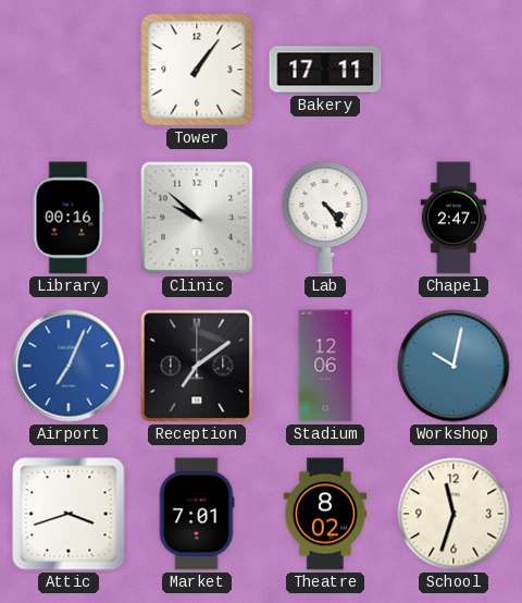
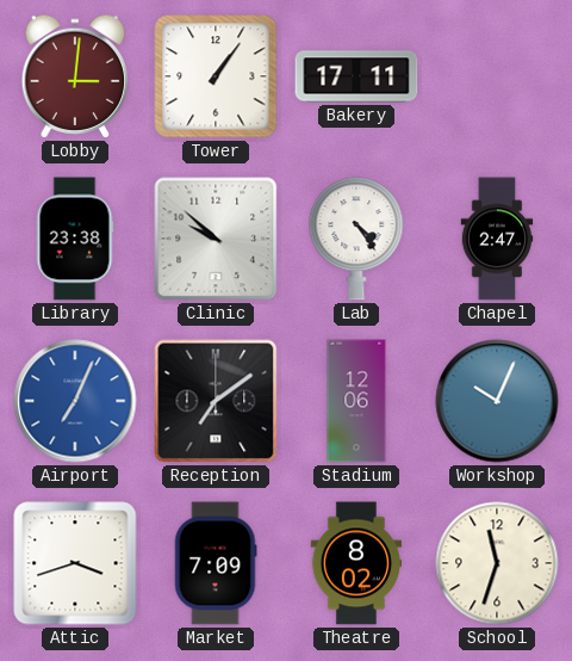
Lobby: none -> 3:01
Library: 00:16 -> 23:38
Workshop: 10:02 -> 10:04
Market: 7:01 -> 7:09
